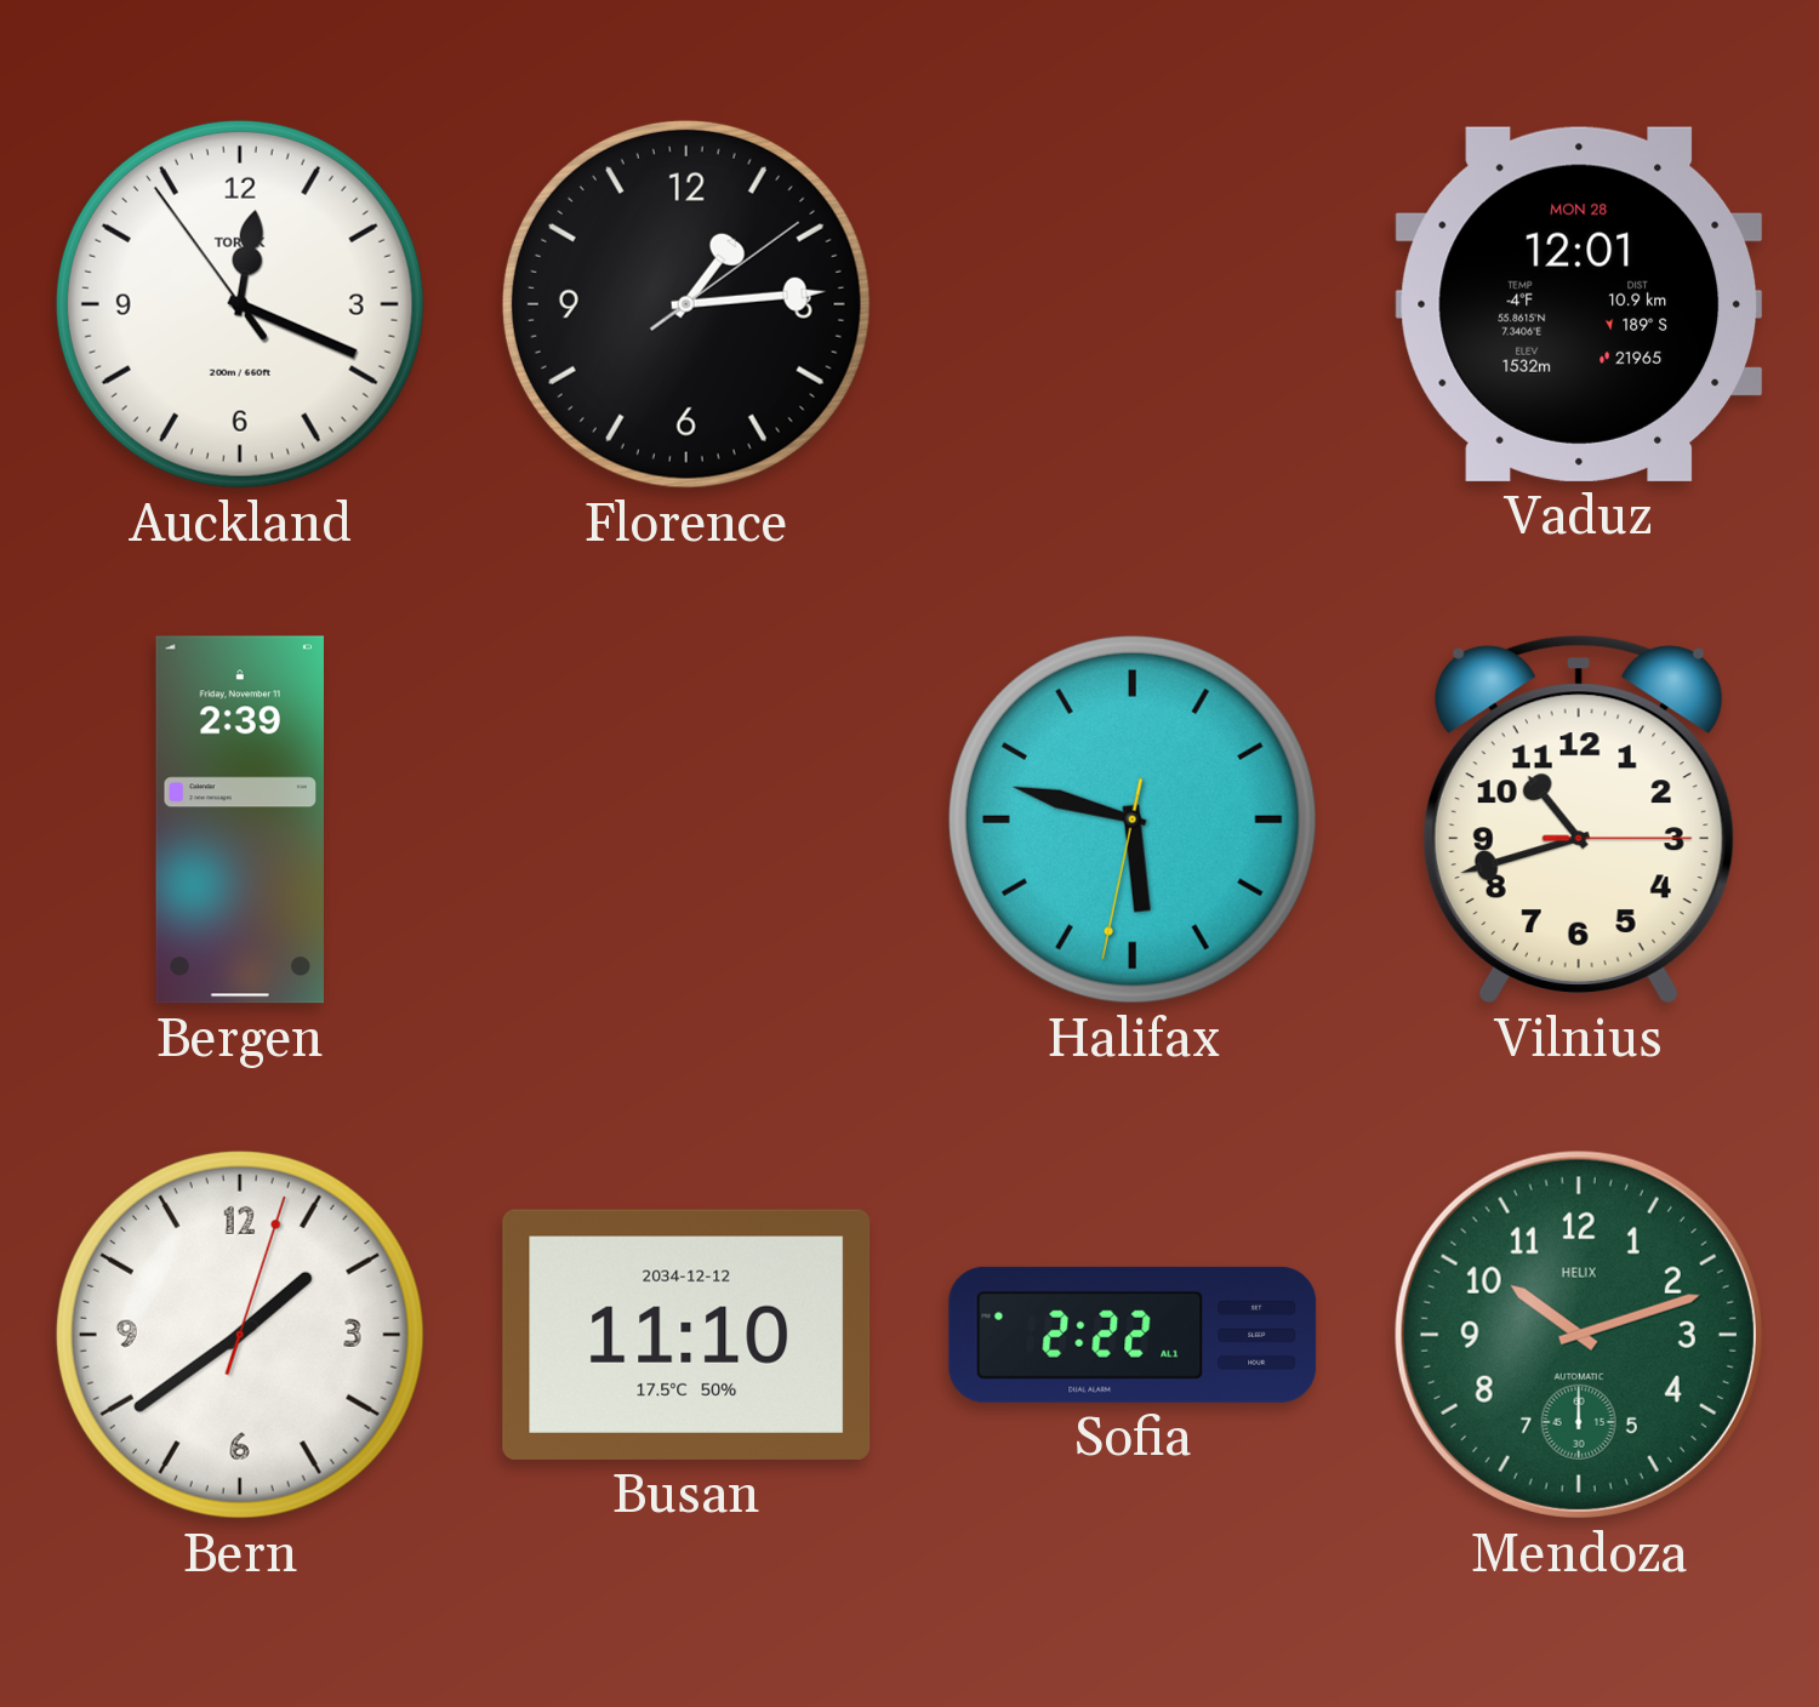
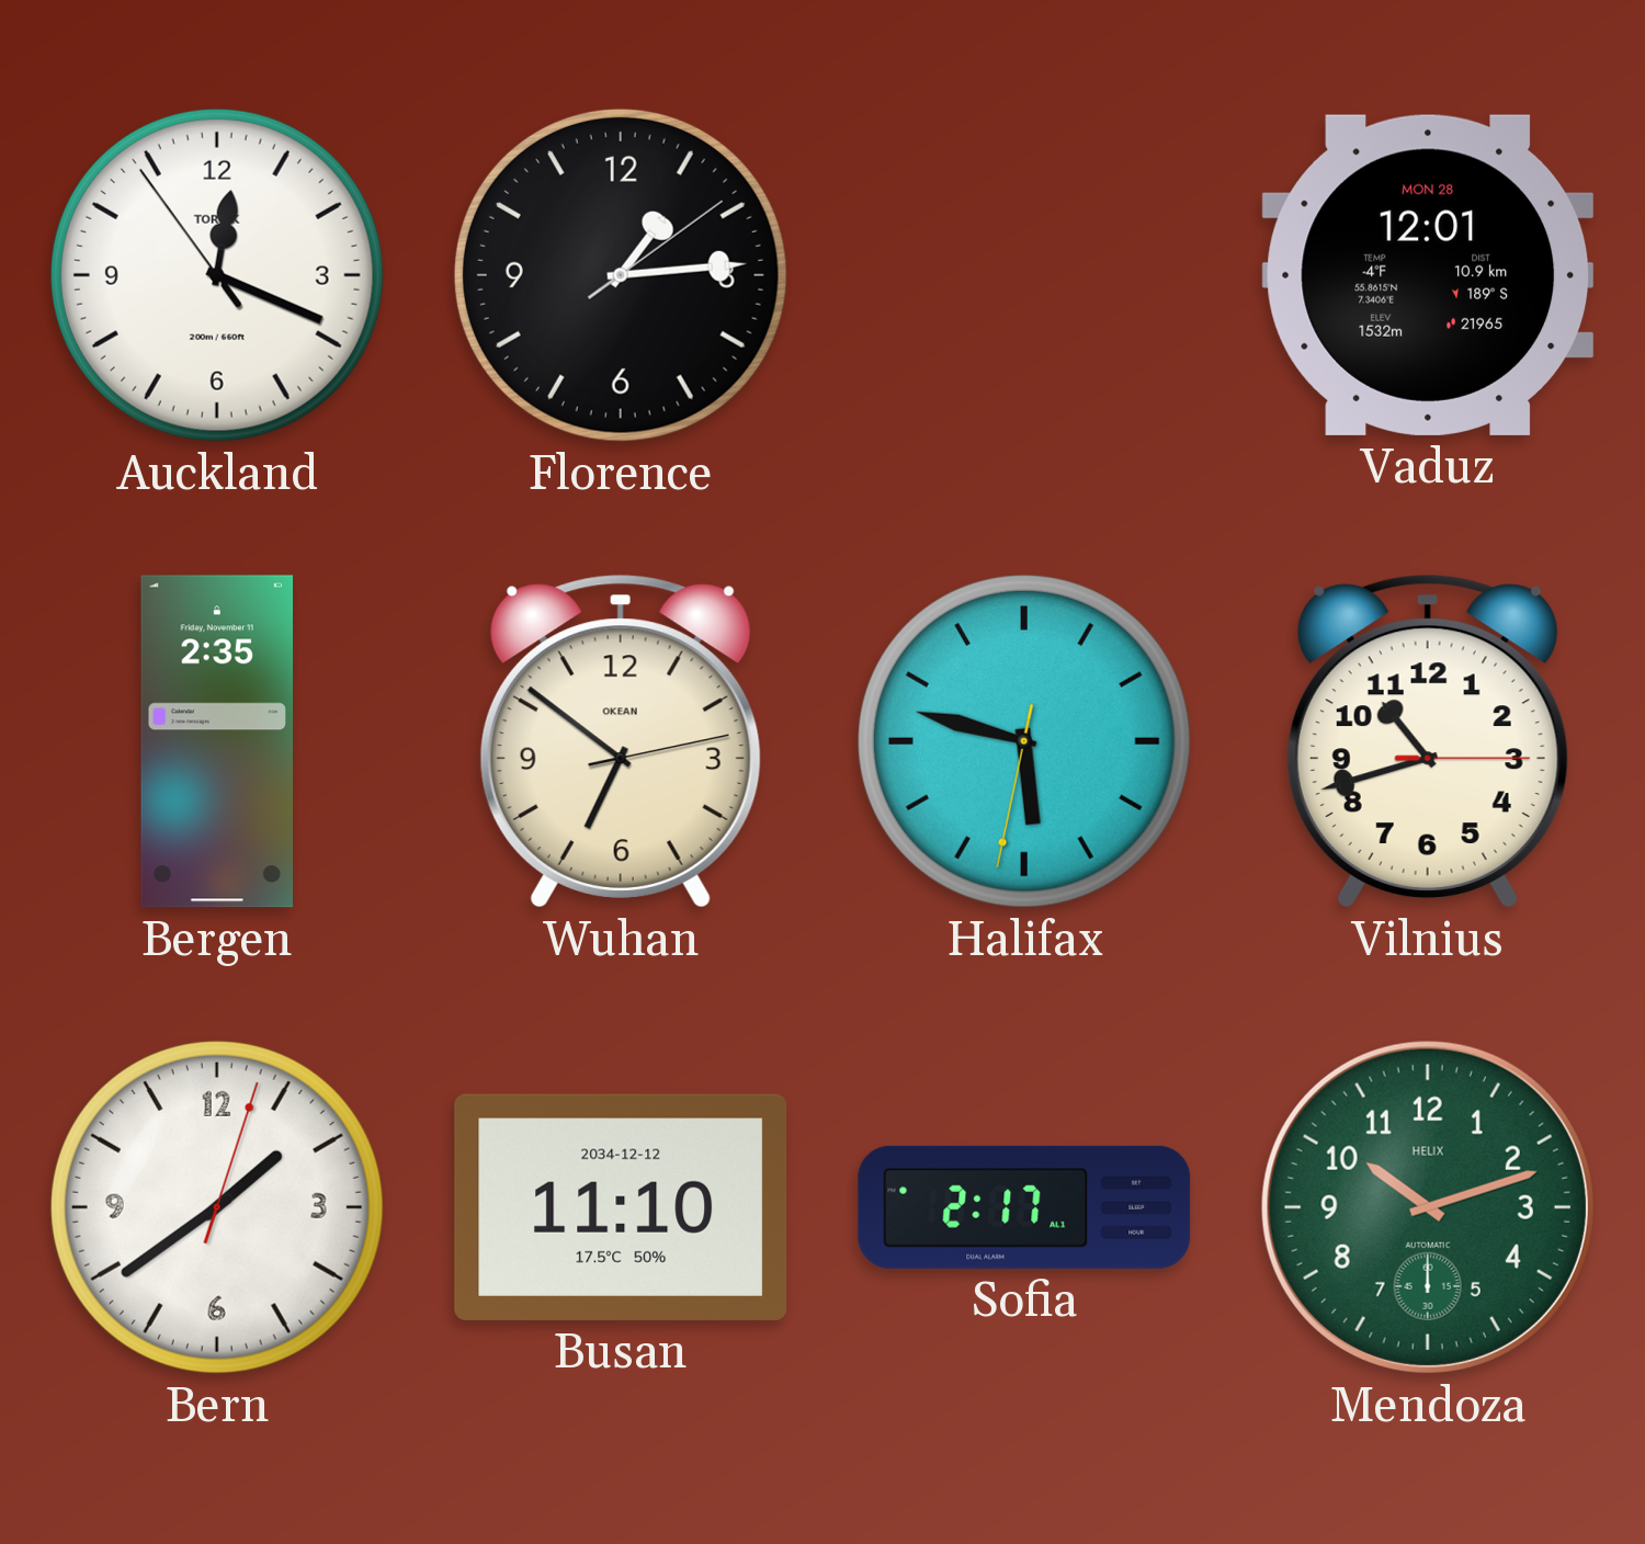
Bergen: 2:39 -> 2:35
Wuhan: none -> 6:51
Sofia: 2:22 -> 2:17
